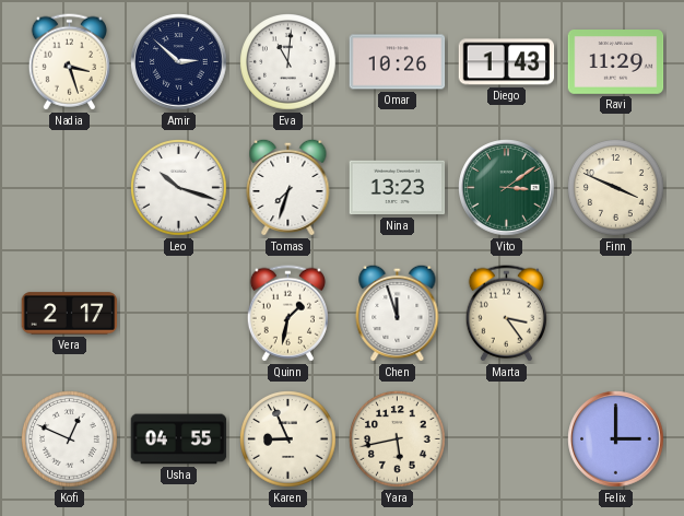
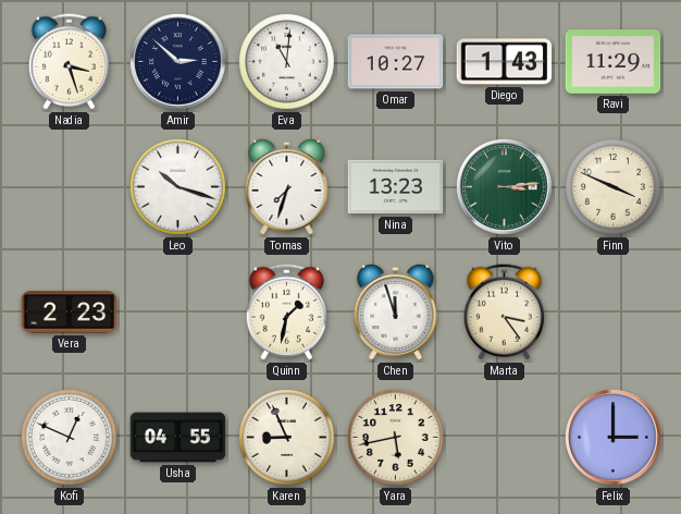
Omar: 10:26 -> 10:27
Vito: 3:09 -> 3:14
Vera: 2:17 -> 2:23
